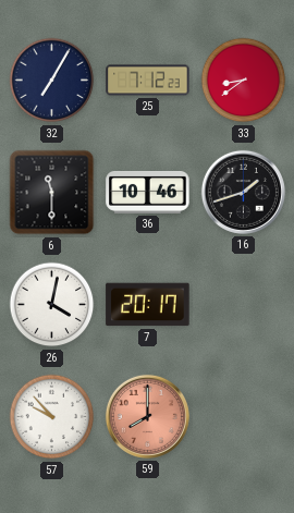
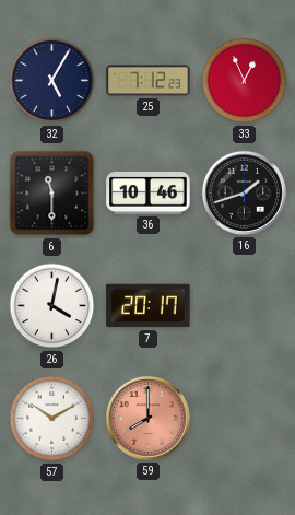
32: 7:05 -> 5:05
33: 8:39 -> 12:56
57: 9:53 -> 10:10
